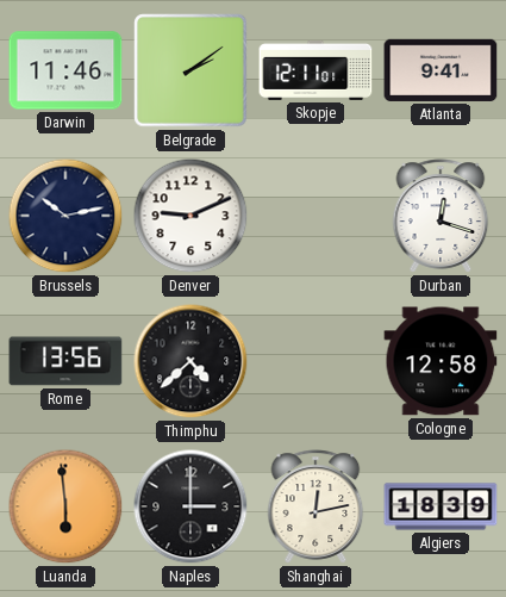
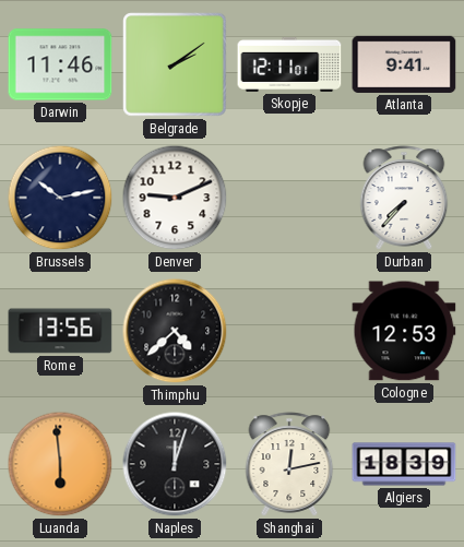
Durban: 12:18 -> 7:37
Cologne: 12:58 -> 12:53
Naples: 3:00 -> 12:03
